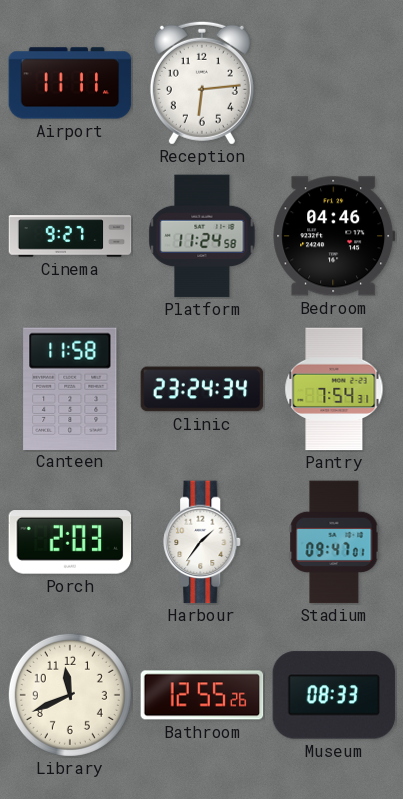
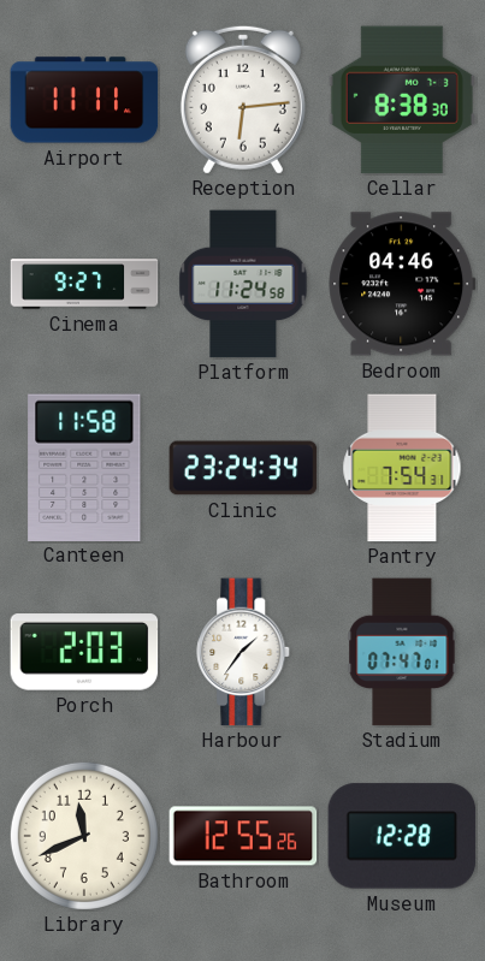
Cellar: none -> 8:38
Stadium: 09:47 -> 07:47
Museum: 08:33 -> 12:28
